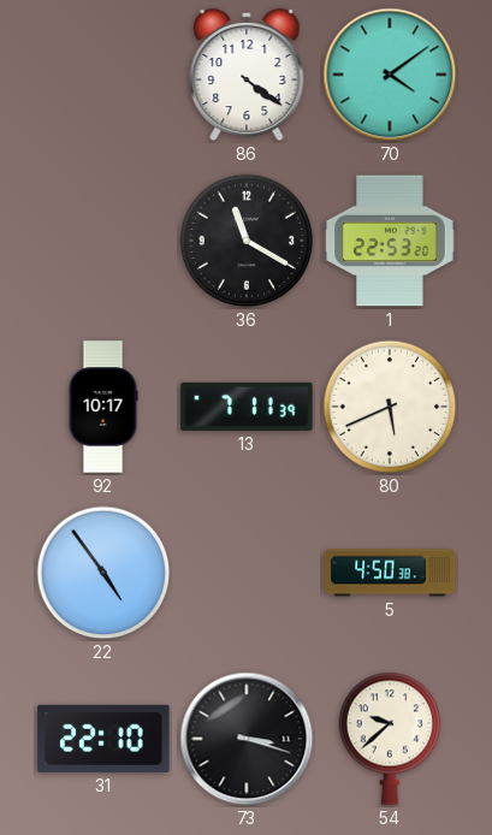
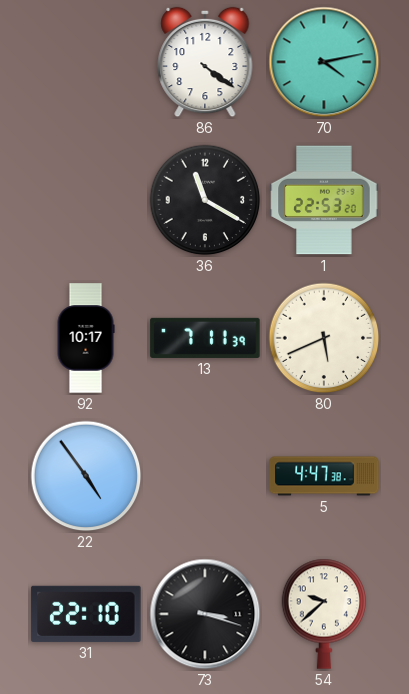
70: 4:09 -> 4:13
5: 4:50 -> 4:47
